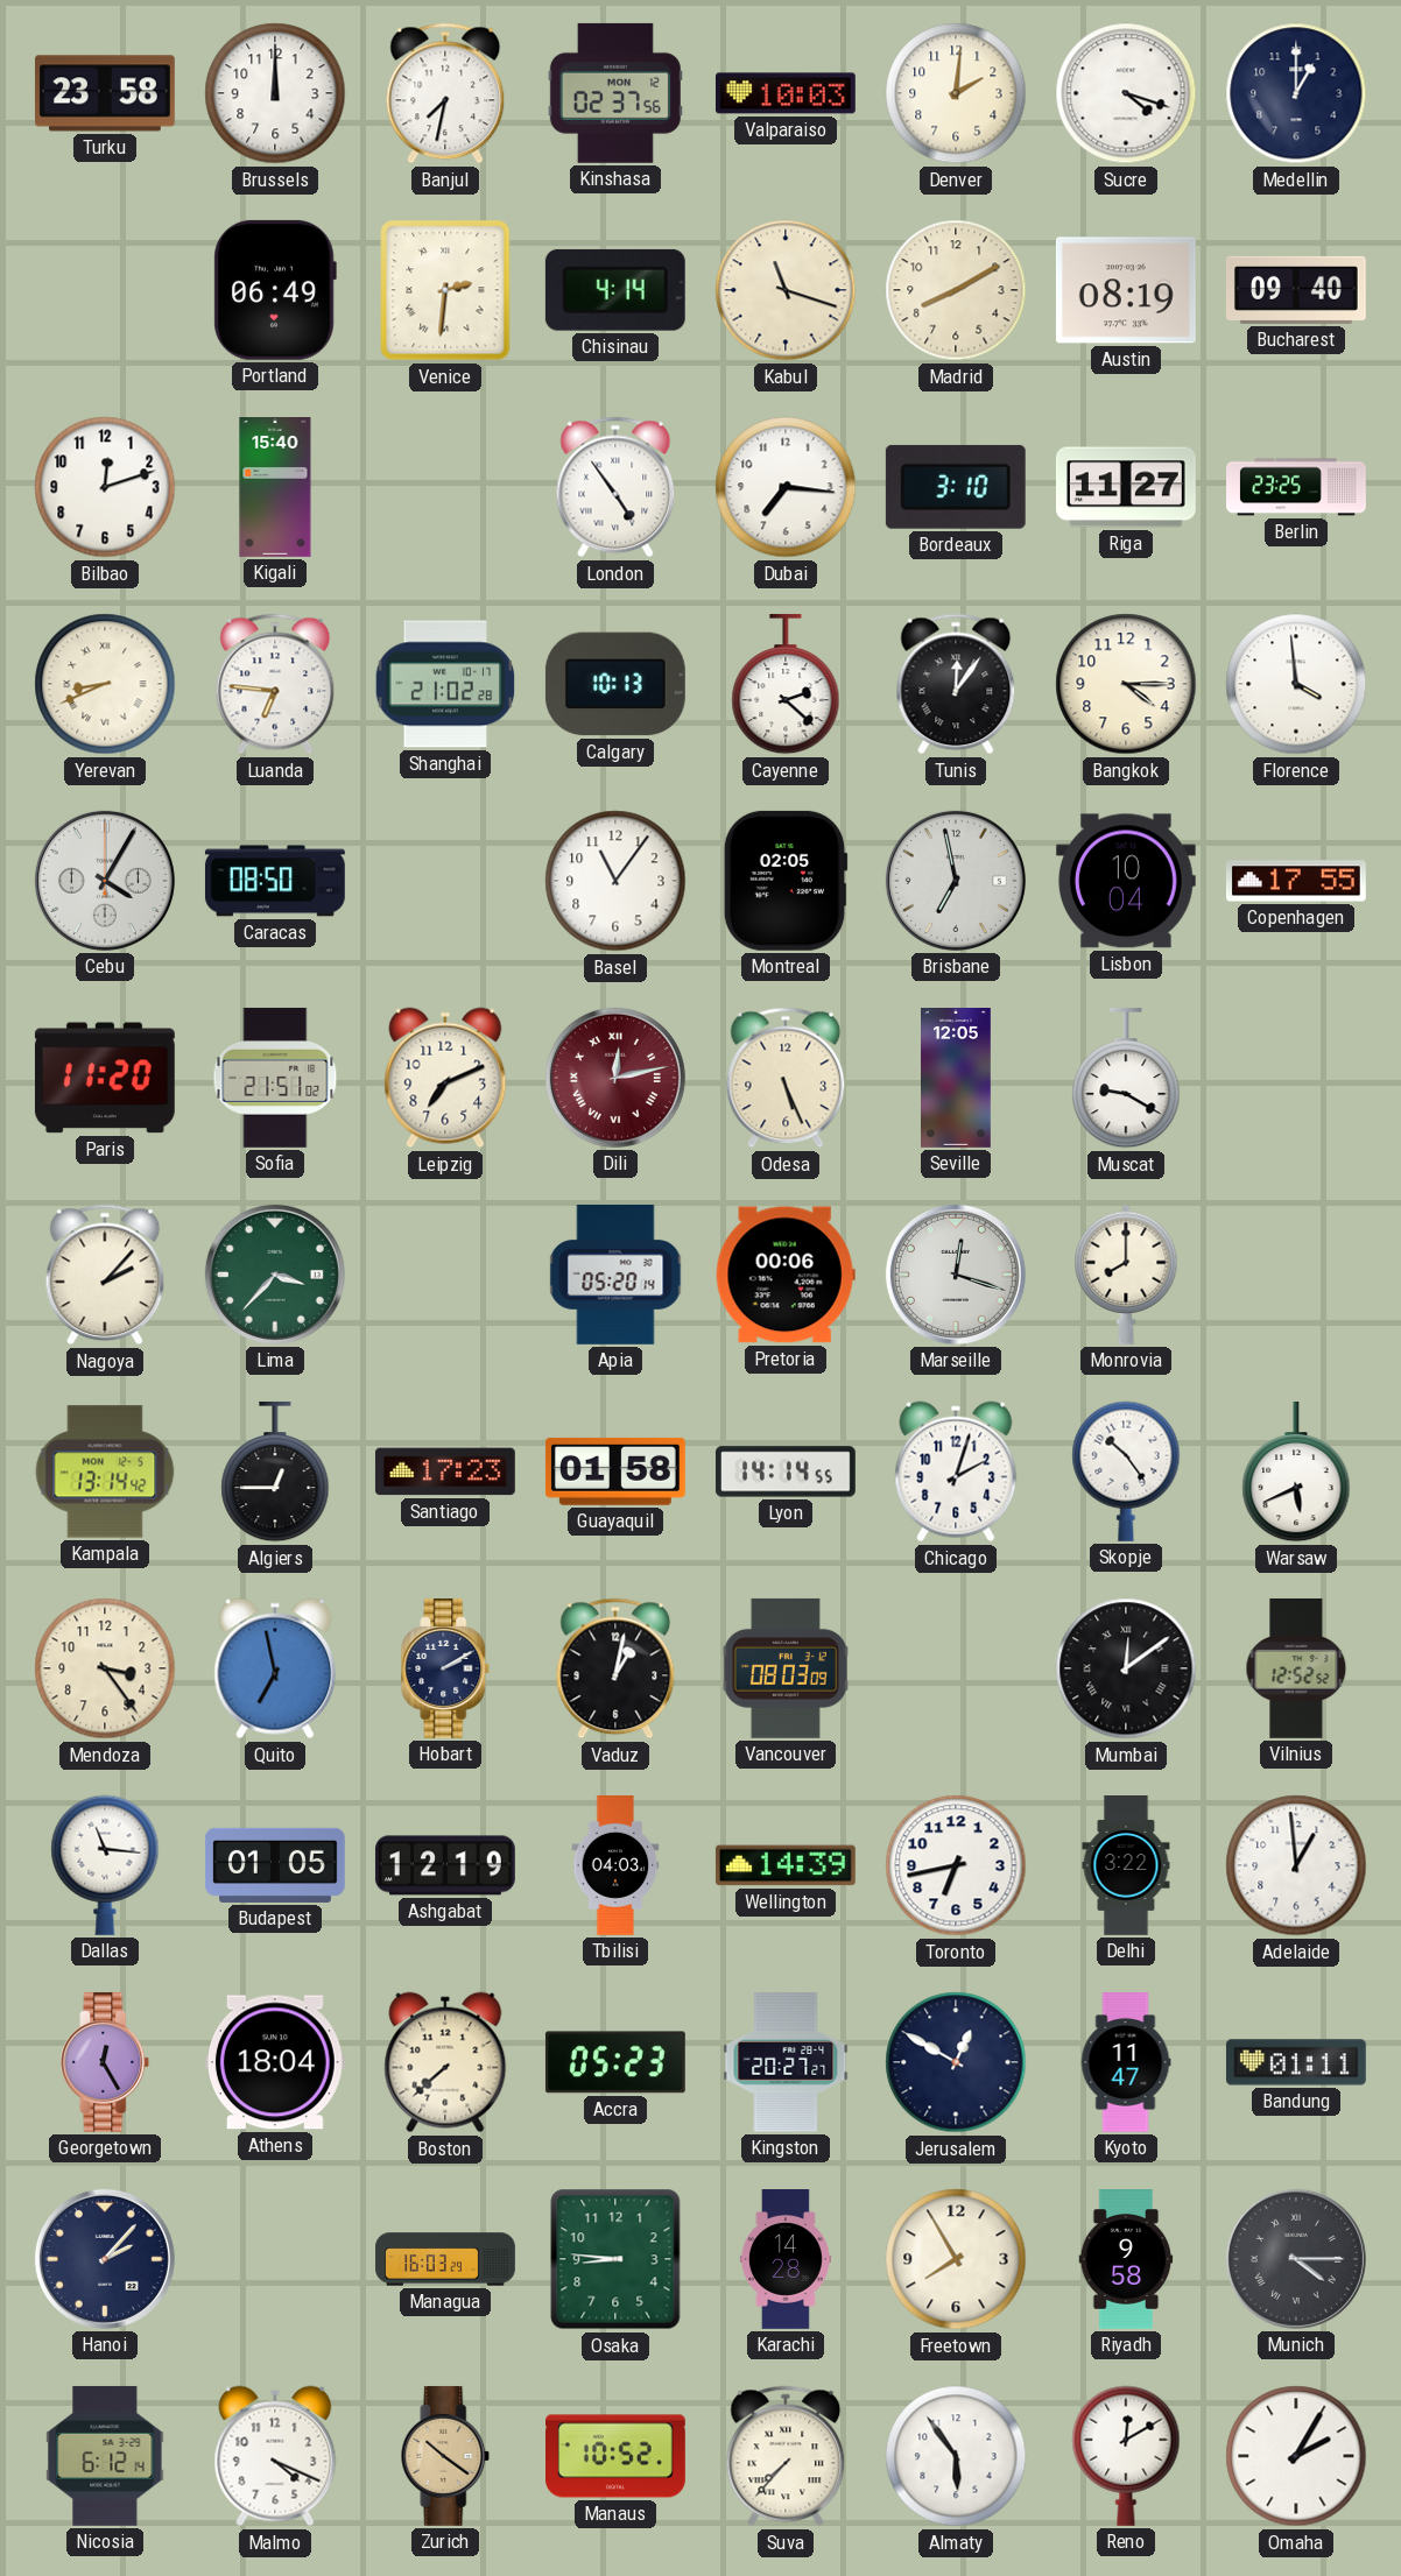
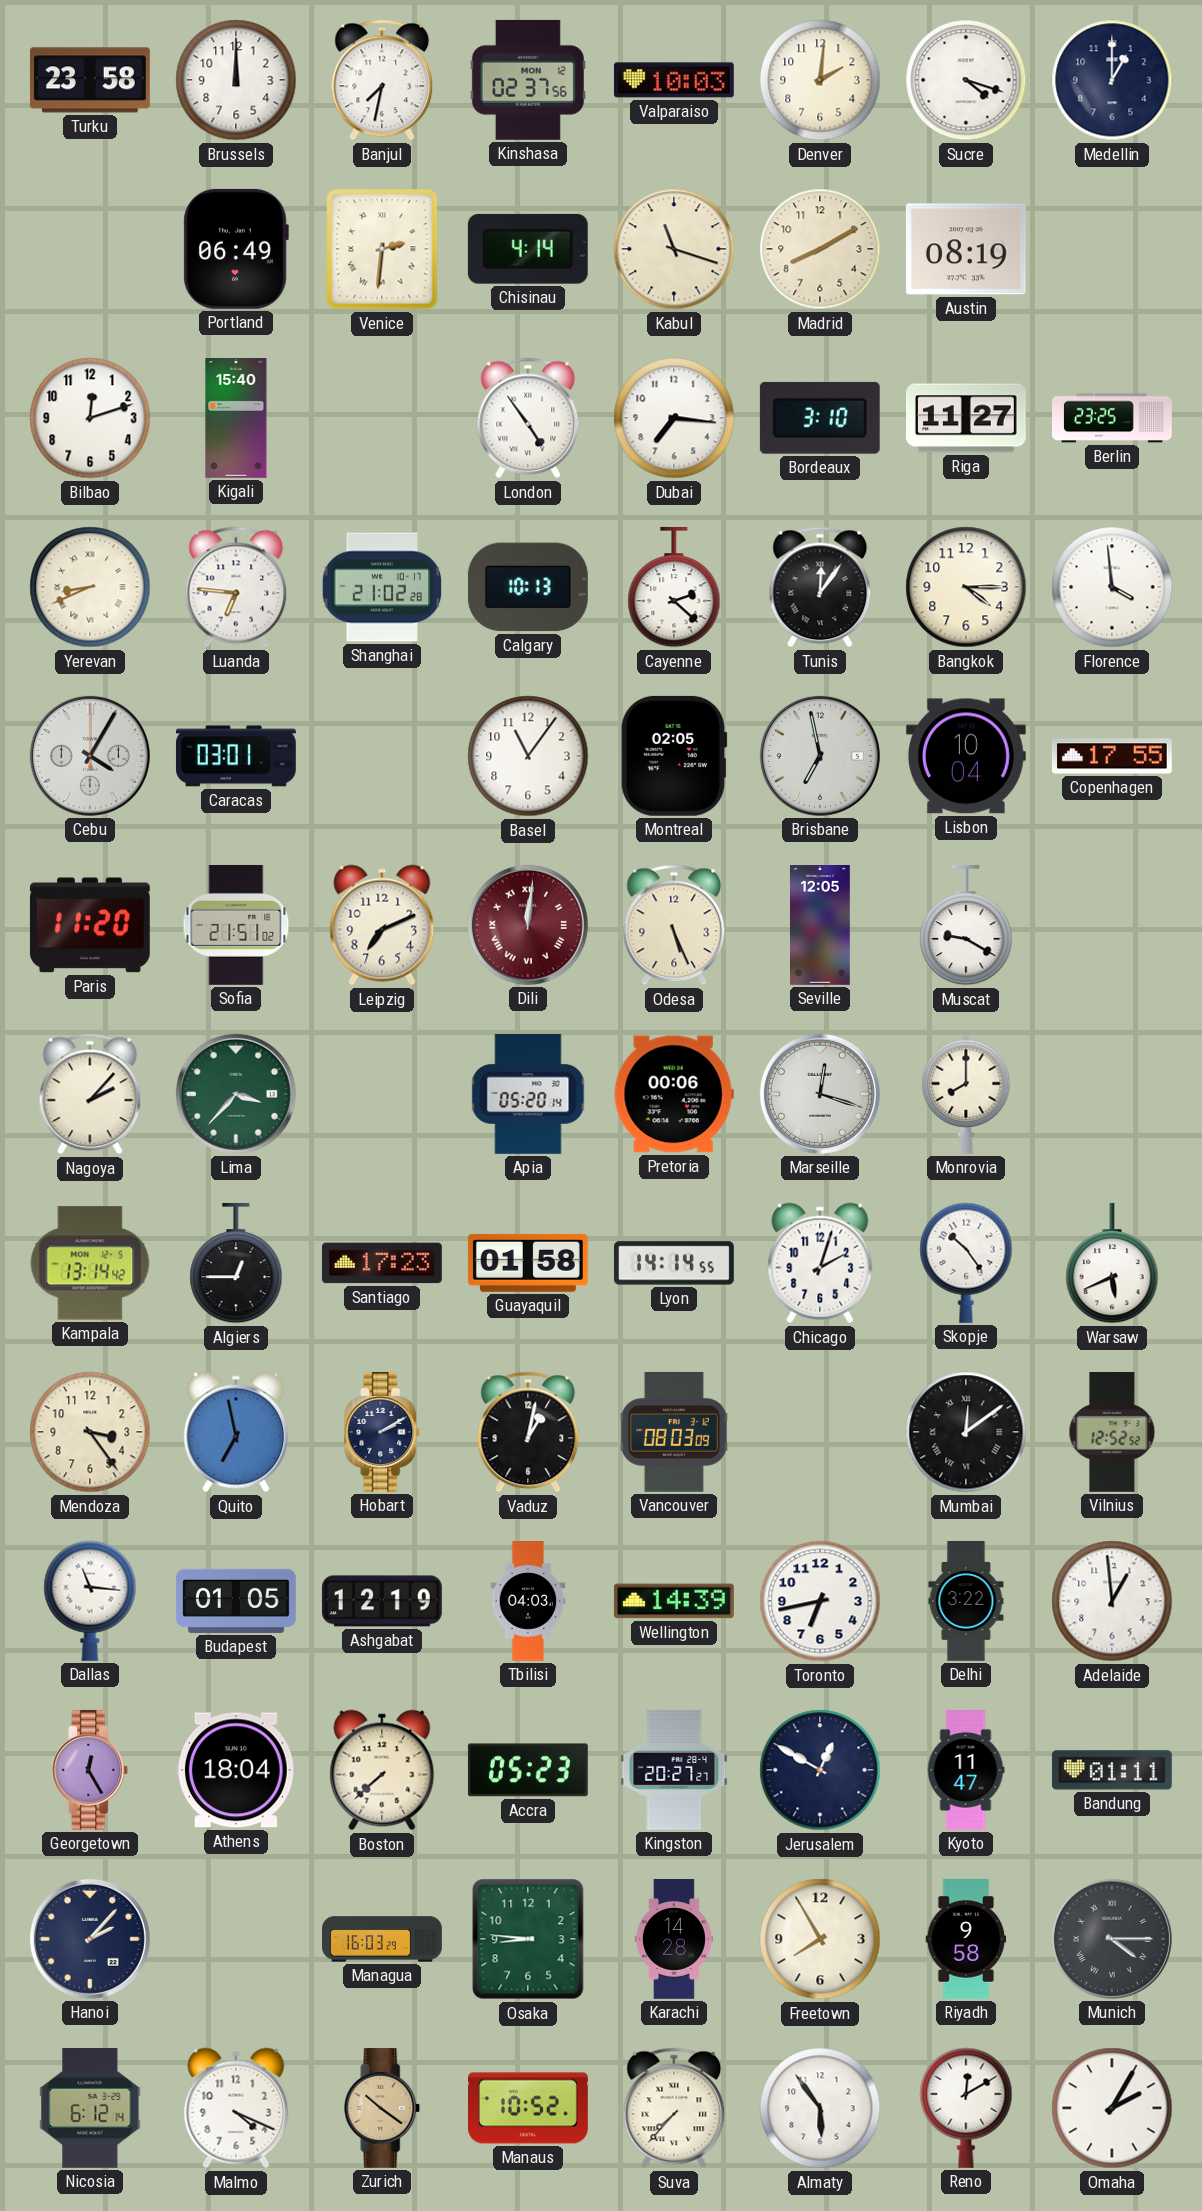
Bucharest: 09:40 -> none
Caracas: 08:50 -> 03:01
Dili: 12:13 -> 12:01
